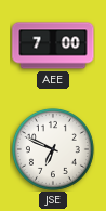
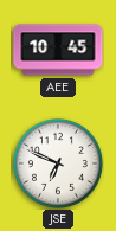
AEE: 7:00 -> 10:45
